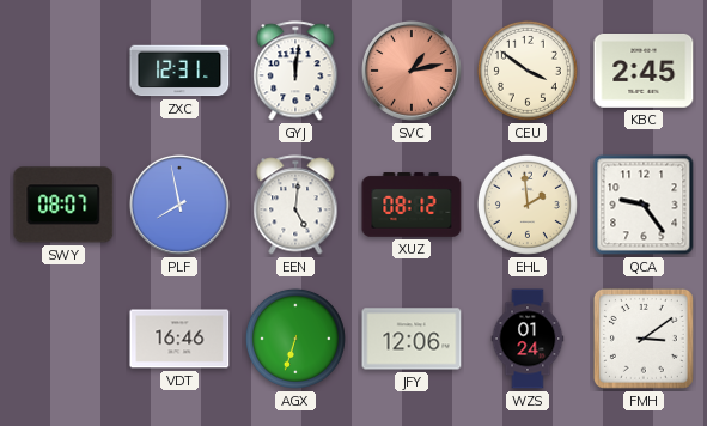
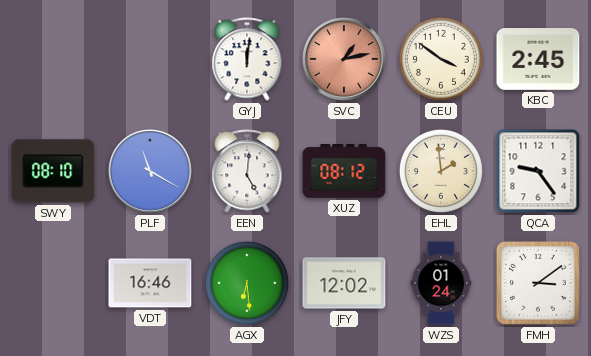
ZXC: 12:31 -> none
SWY: 08:07 -> 08:10
PLF: 7:58 -> 11:20
AGX: 6:33 -> 6:29
JFY: 12:06 -> 12:02
